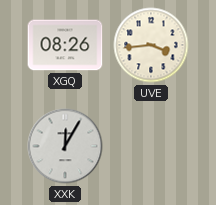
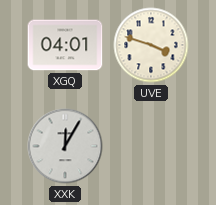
XGQ: 08:26 -> 04:01
UVE: 3:44 -> 3:48
